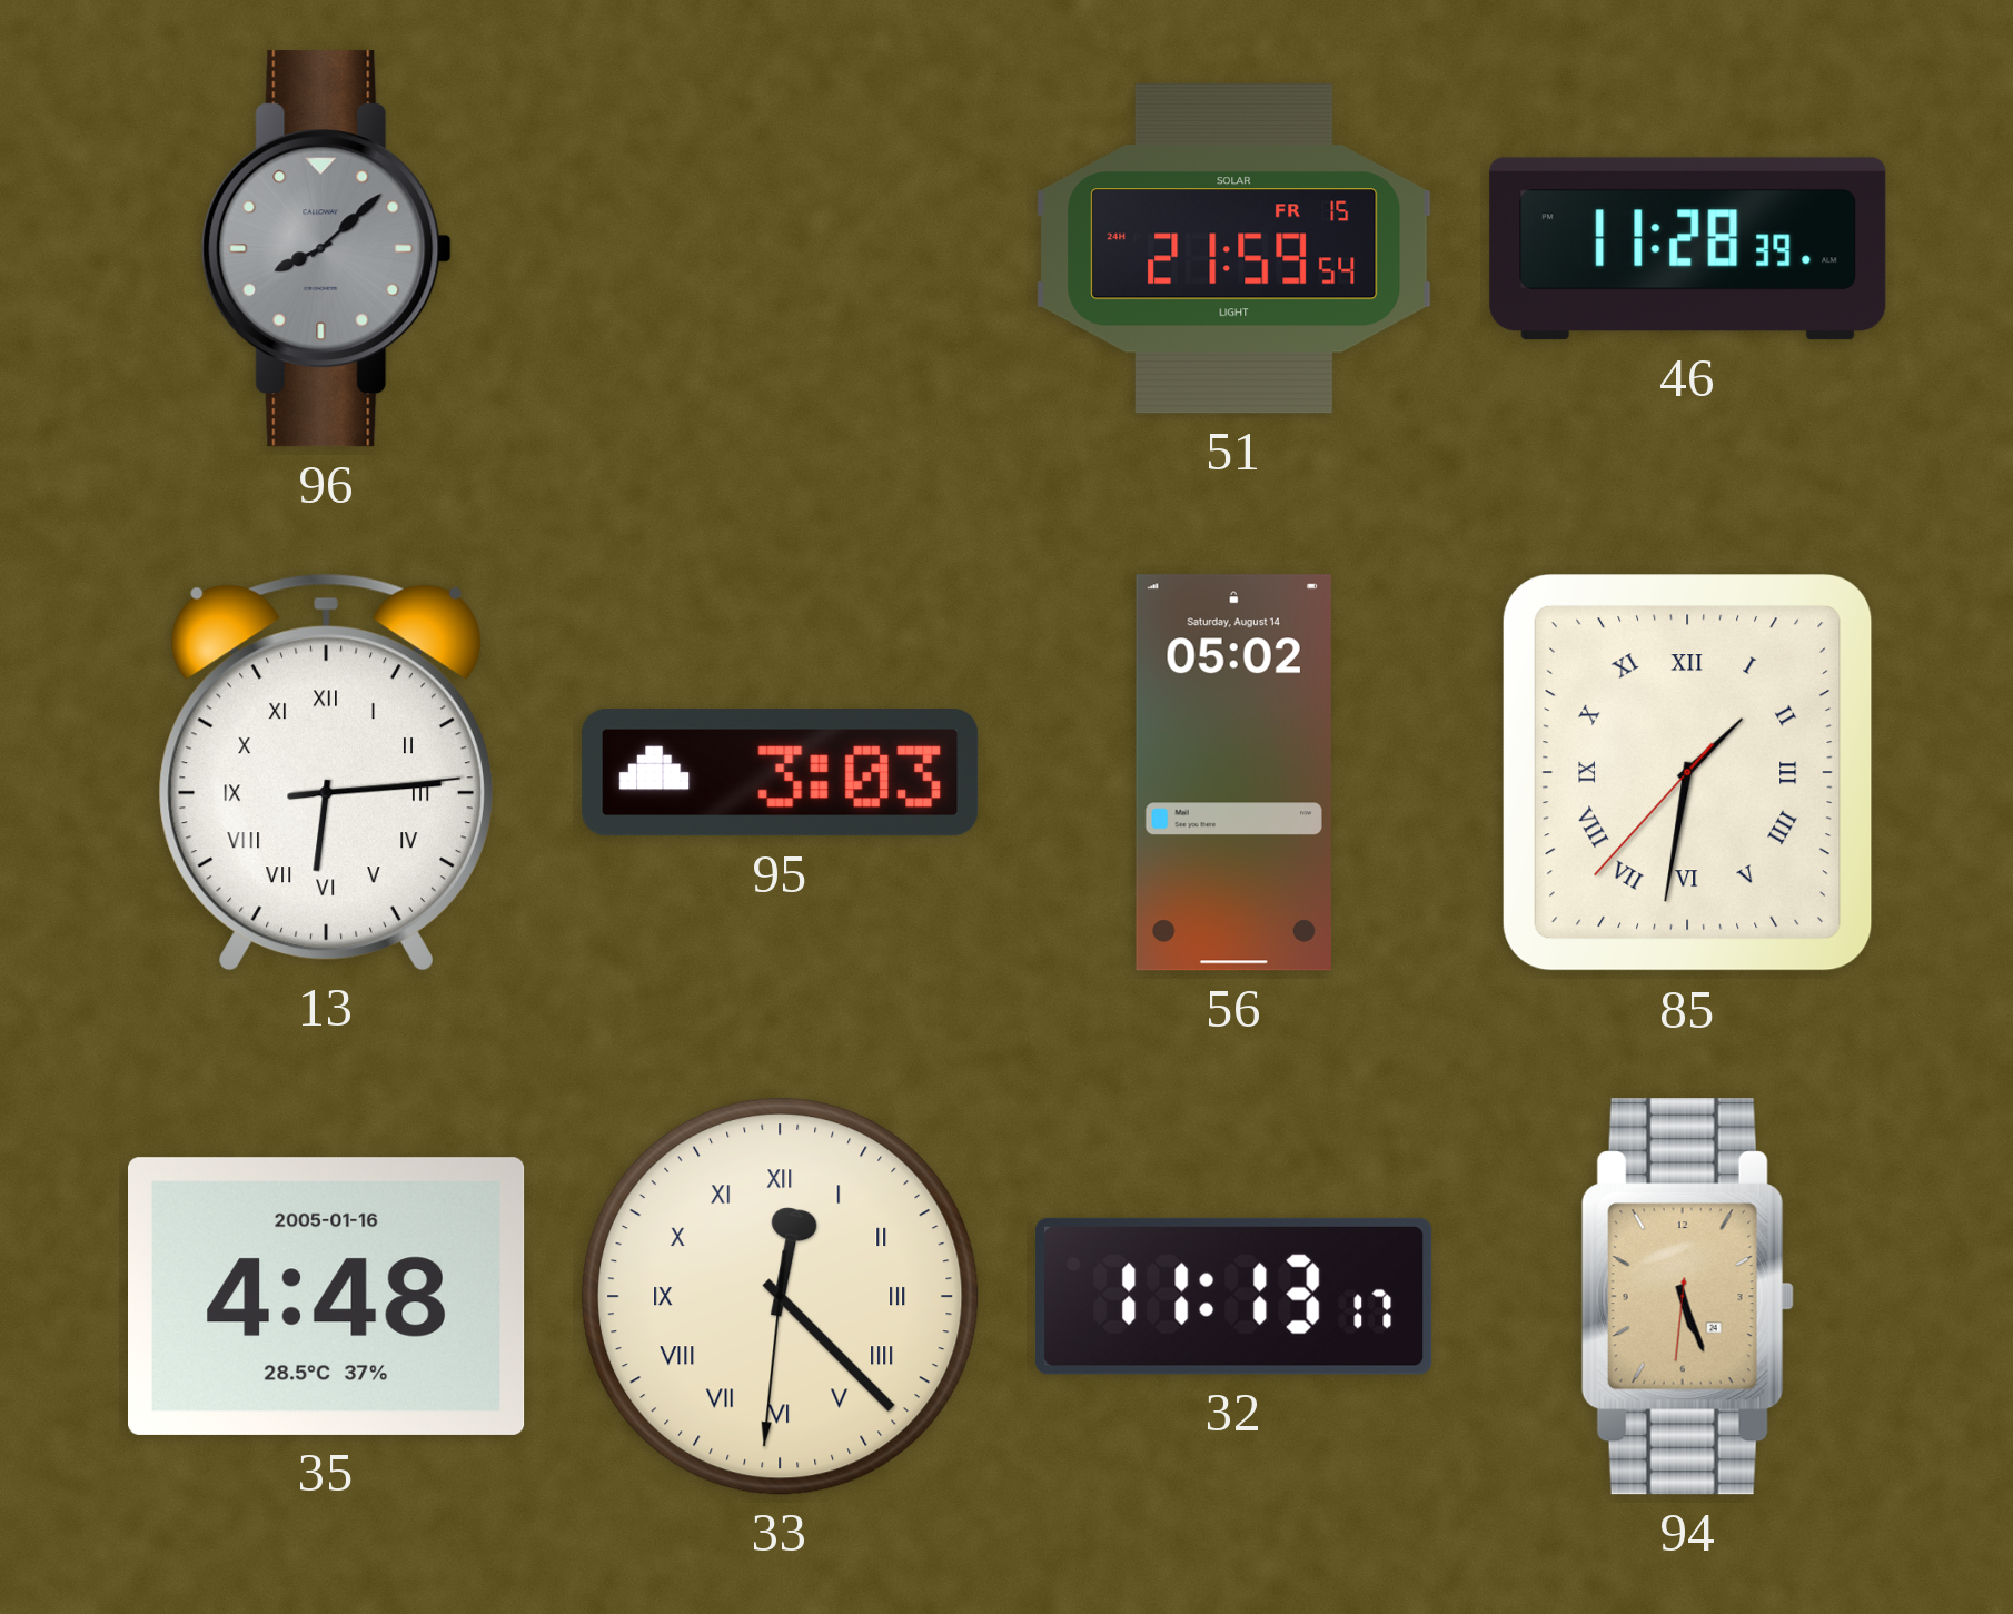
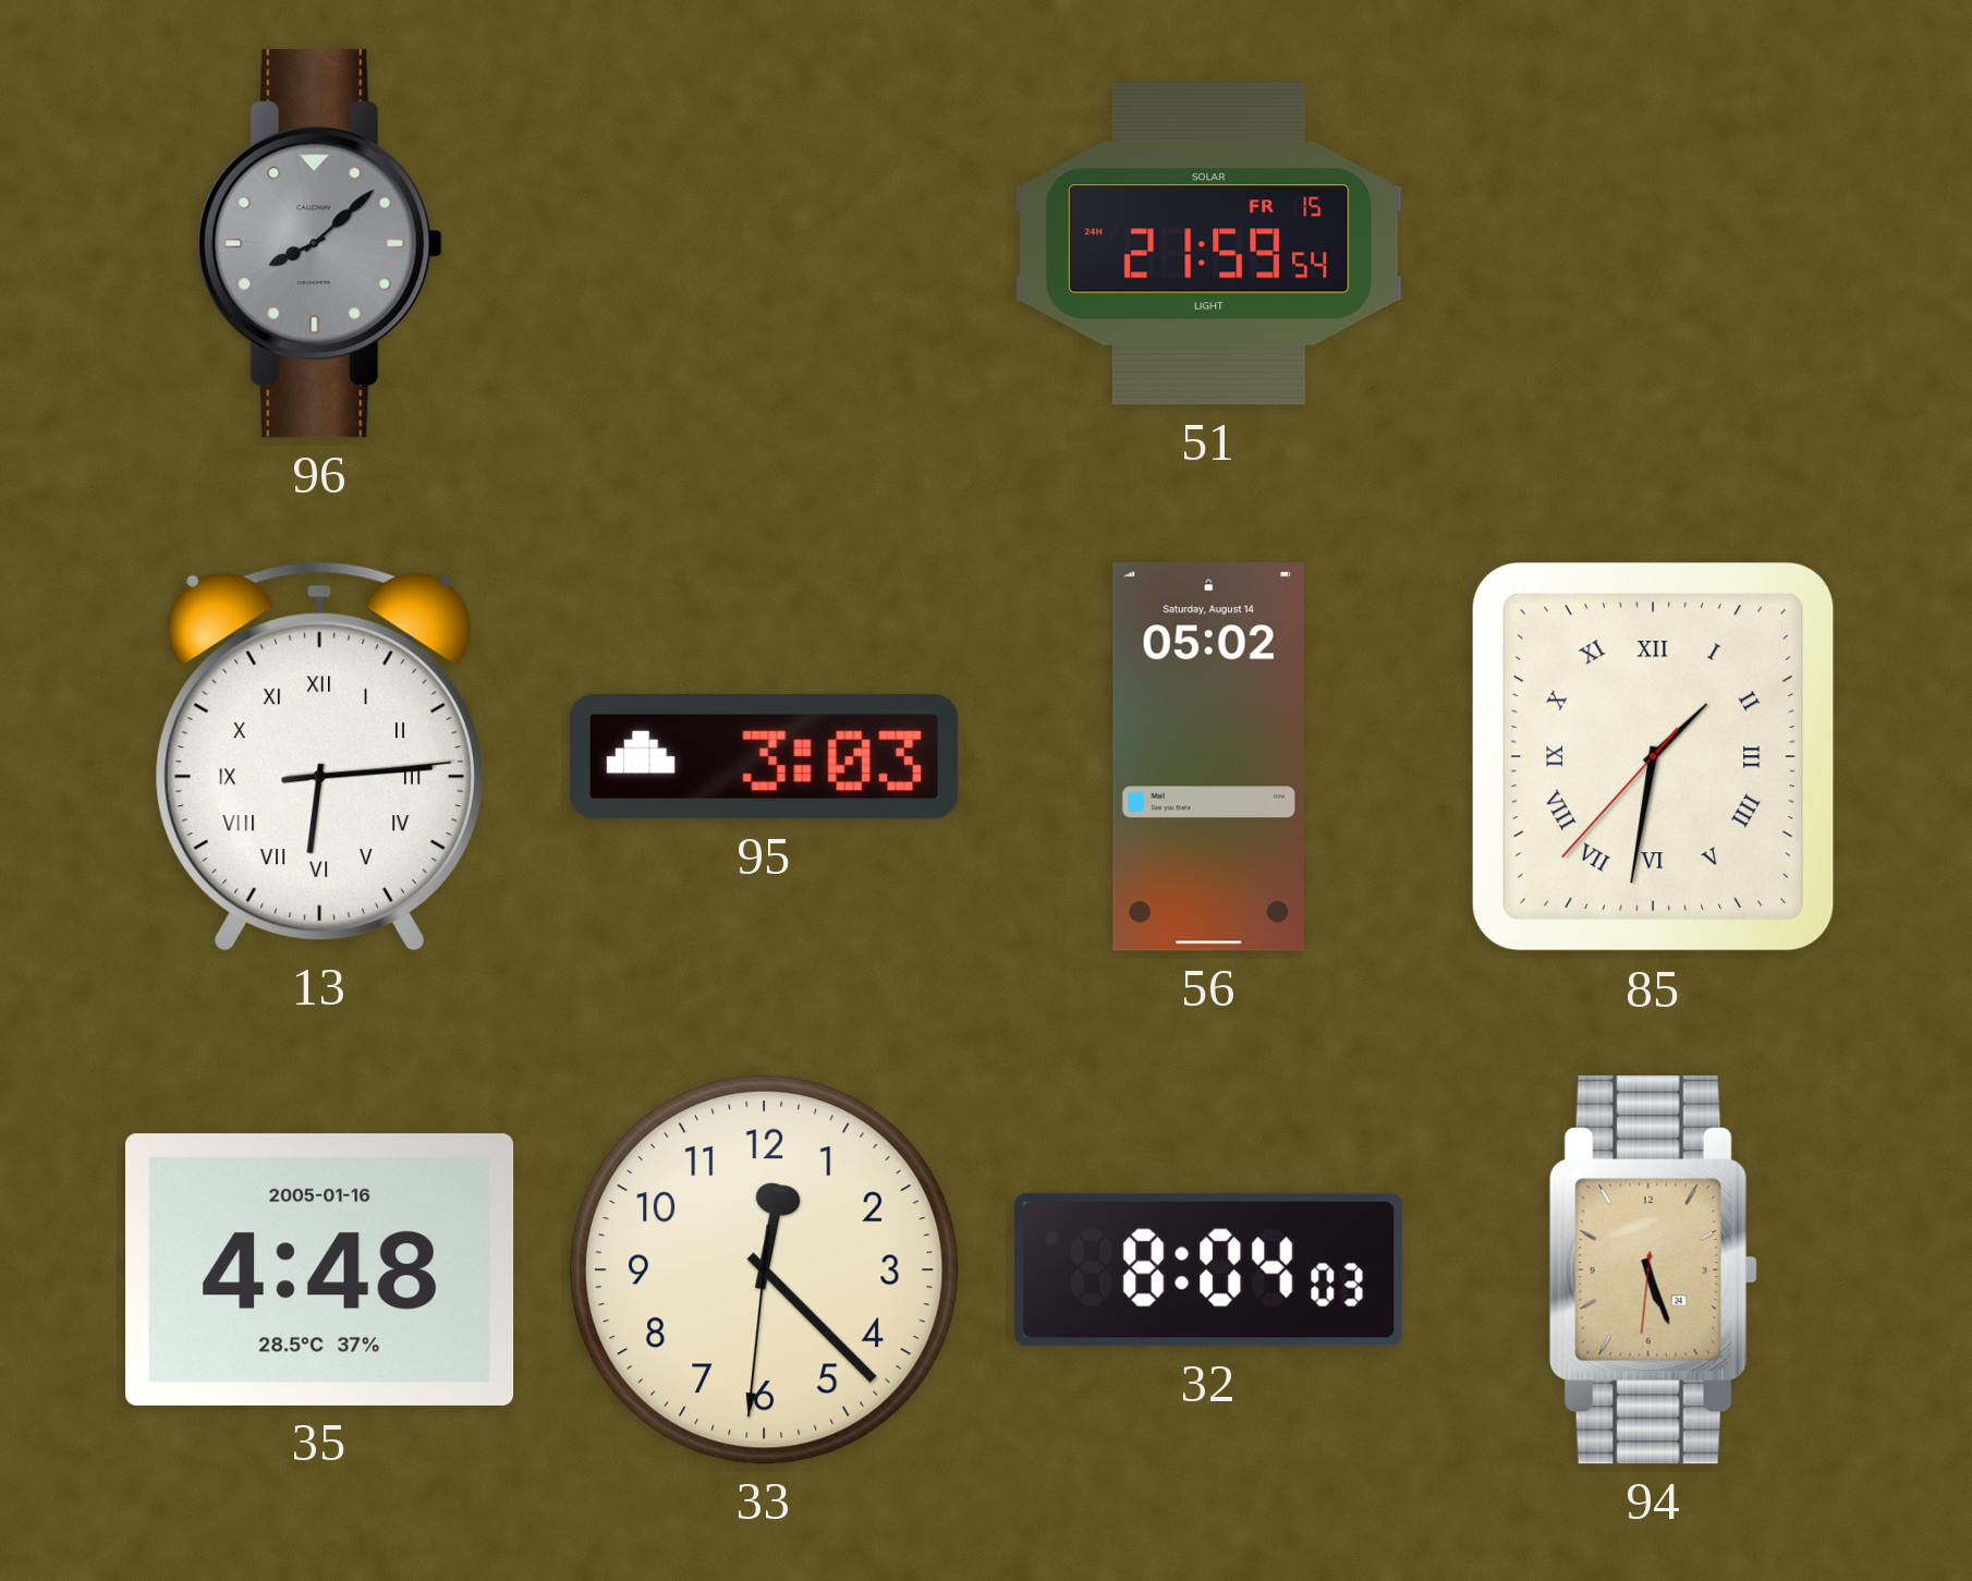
46: 11:28 -> none
33 numerals: Roman -> Arabic
32: 11:13 -> 8:04
